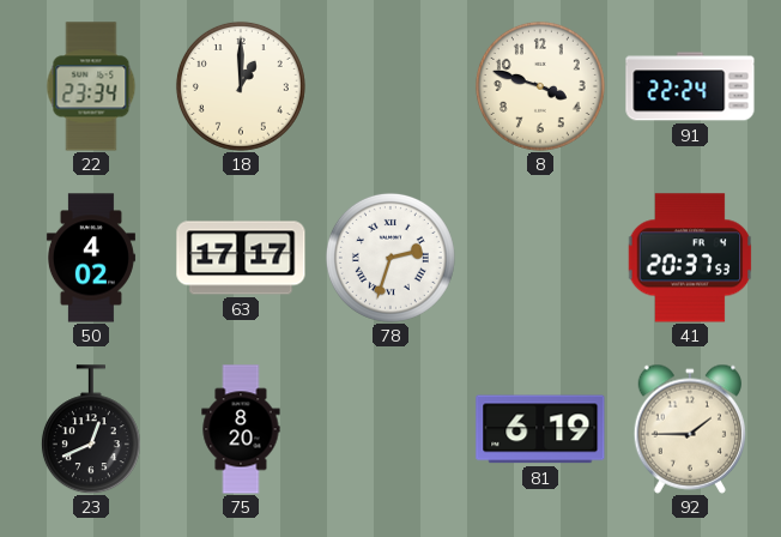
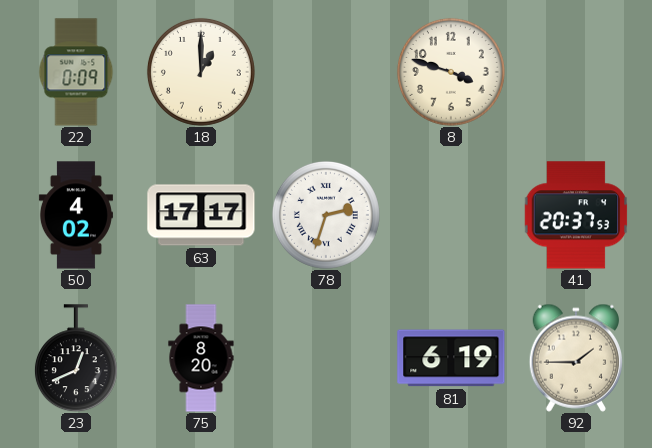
22: 23:34 -> 0:09
91: 22:24 -> none
